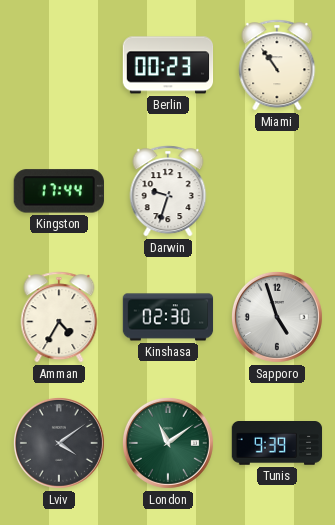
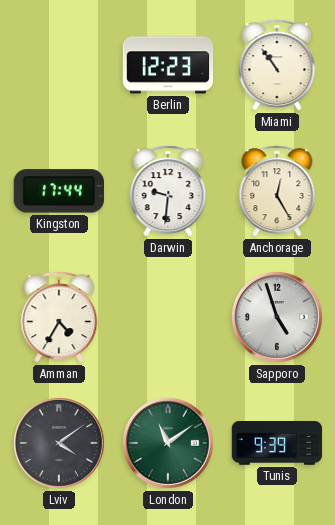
Berlin: 00:23 -> 12:23
Darwin: 9:33 -> 9:31
Anchorage: none -> 12:25
Kinshasa: 02:30 -> none
